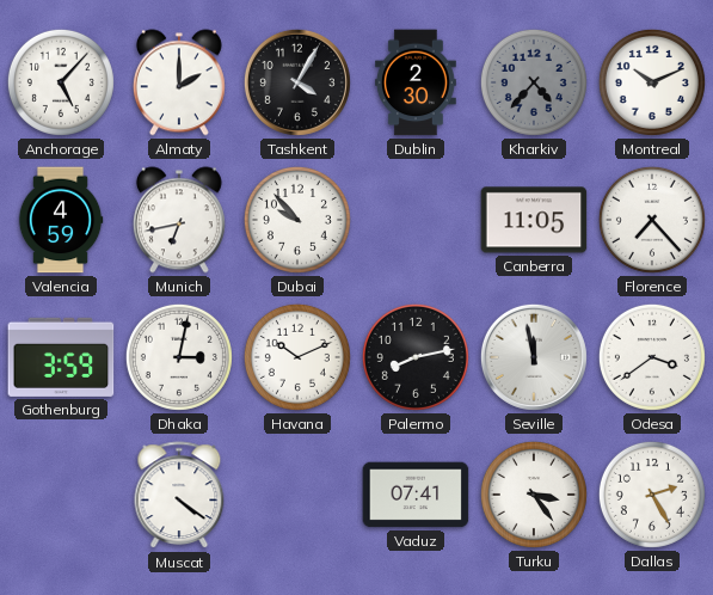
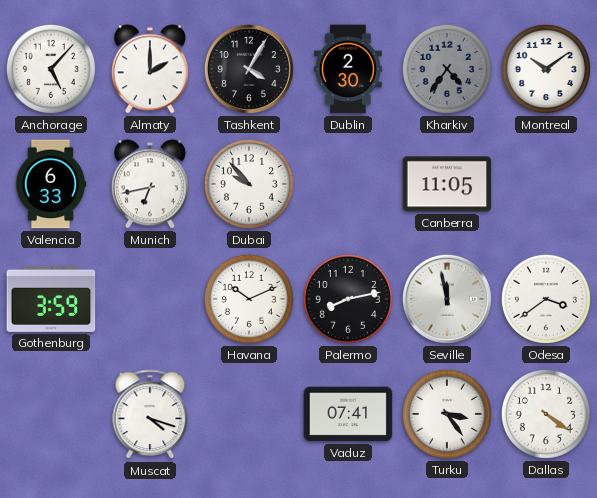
Kharkiv: 4:37 -> 4:36
Montreal: 10:11 -> 10:09
Valencia: 4:59 -> 6:33
Florence: 7:23 -> none
Dhaka: 3:02 -> none
Muscat: 4:21 -> 4:18
Dallas: 2:25 -> 4:21
